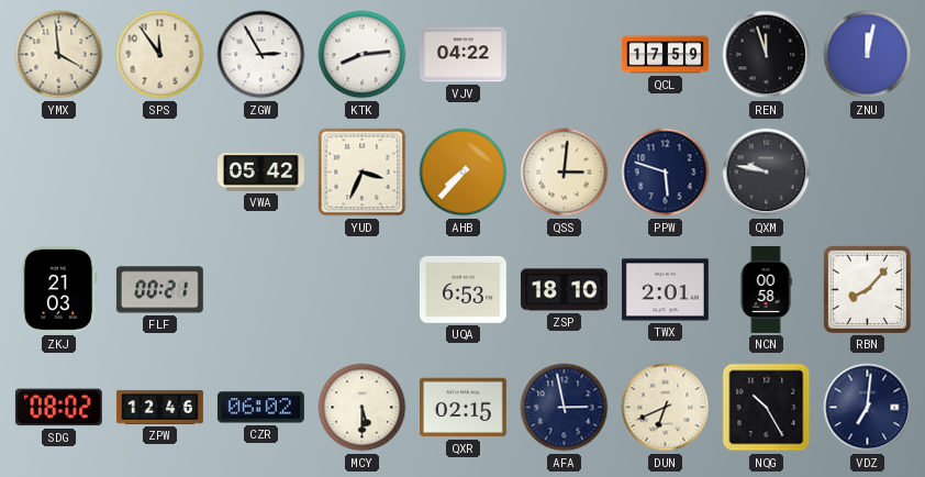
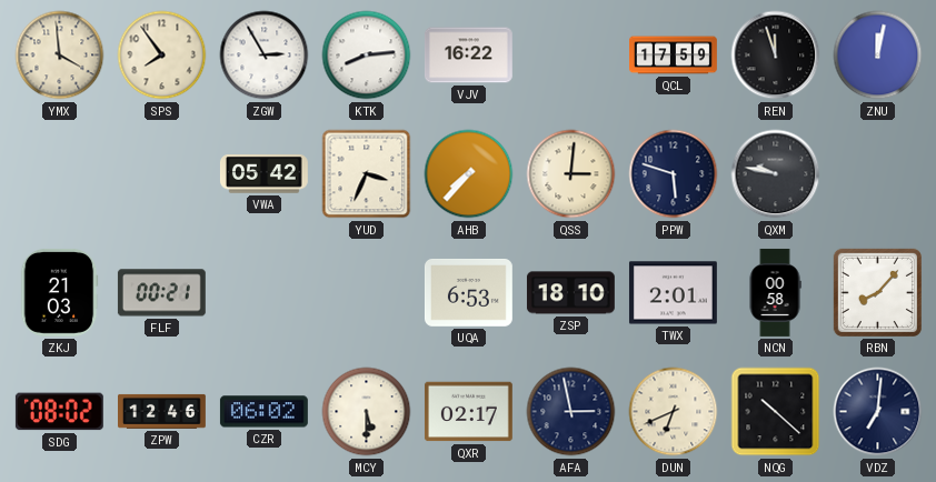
SPS: 11:54 -> 7:54
VJV: 04:22 -> 16:22
QXR: 02:15 -> 02:17
NQG: 10:25 -> 10:22
